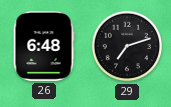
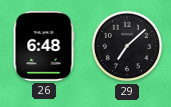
29: 7:12 -> 7:08
